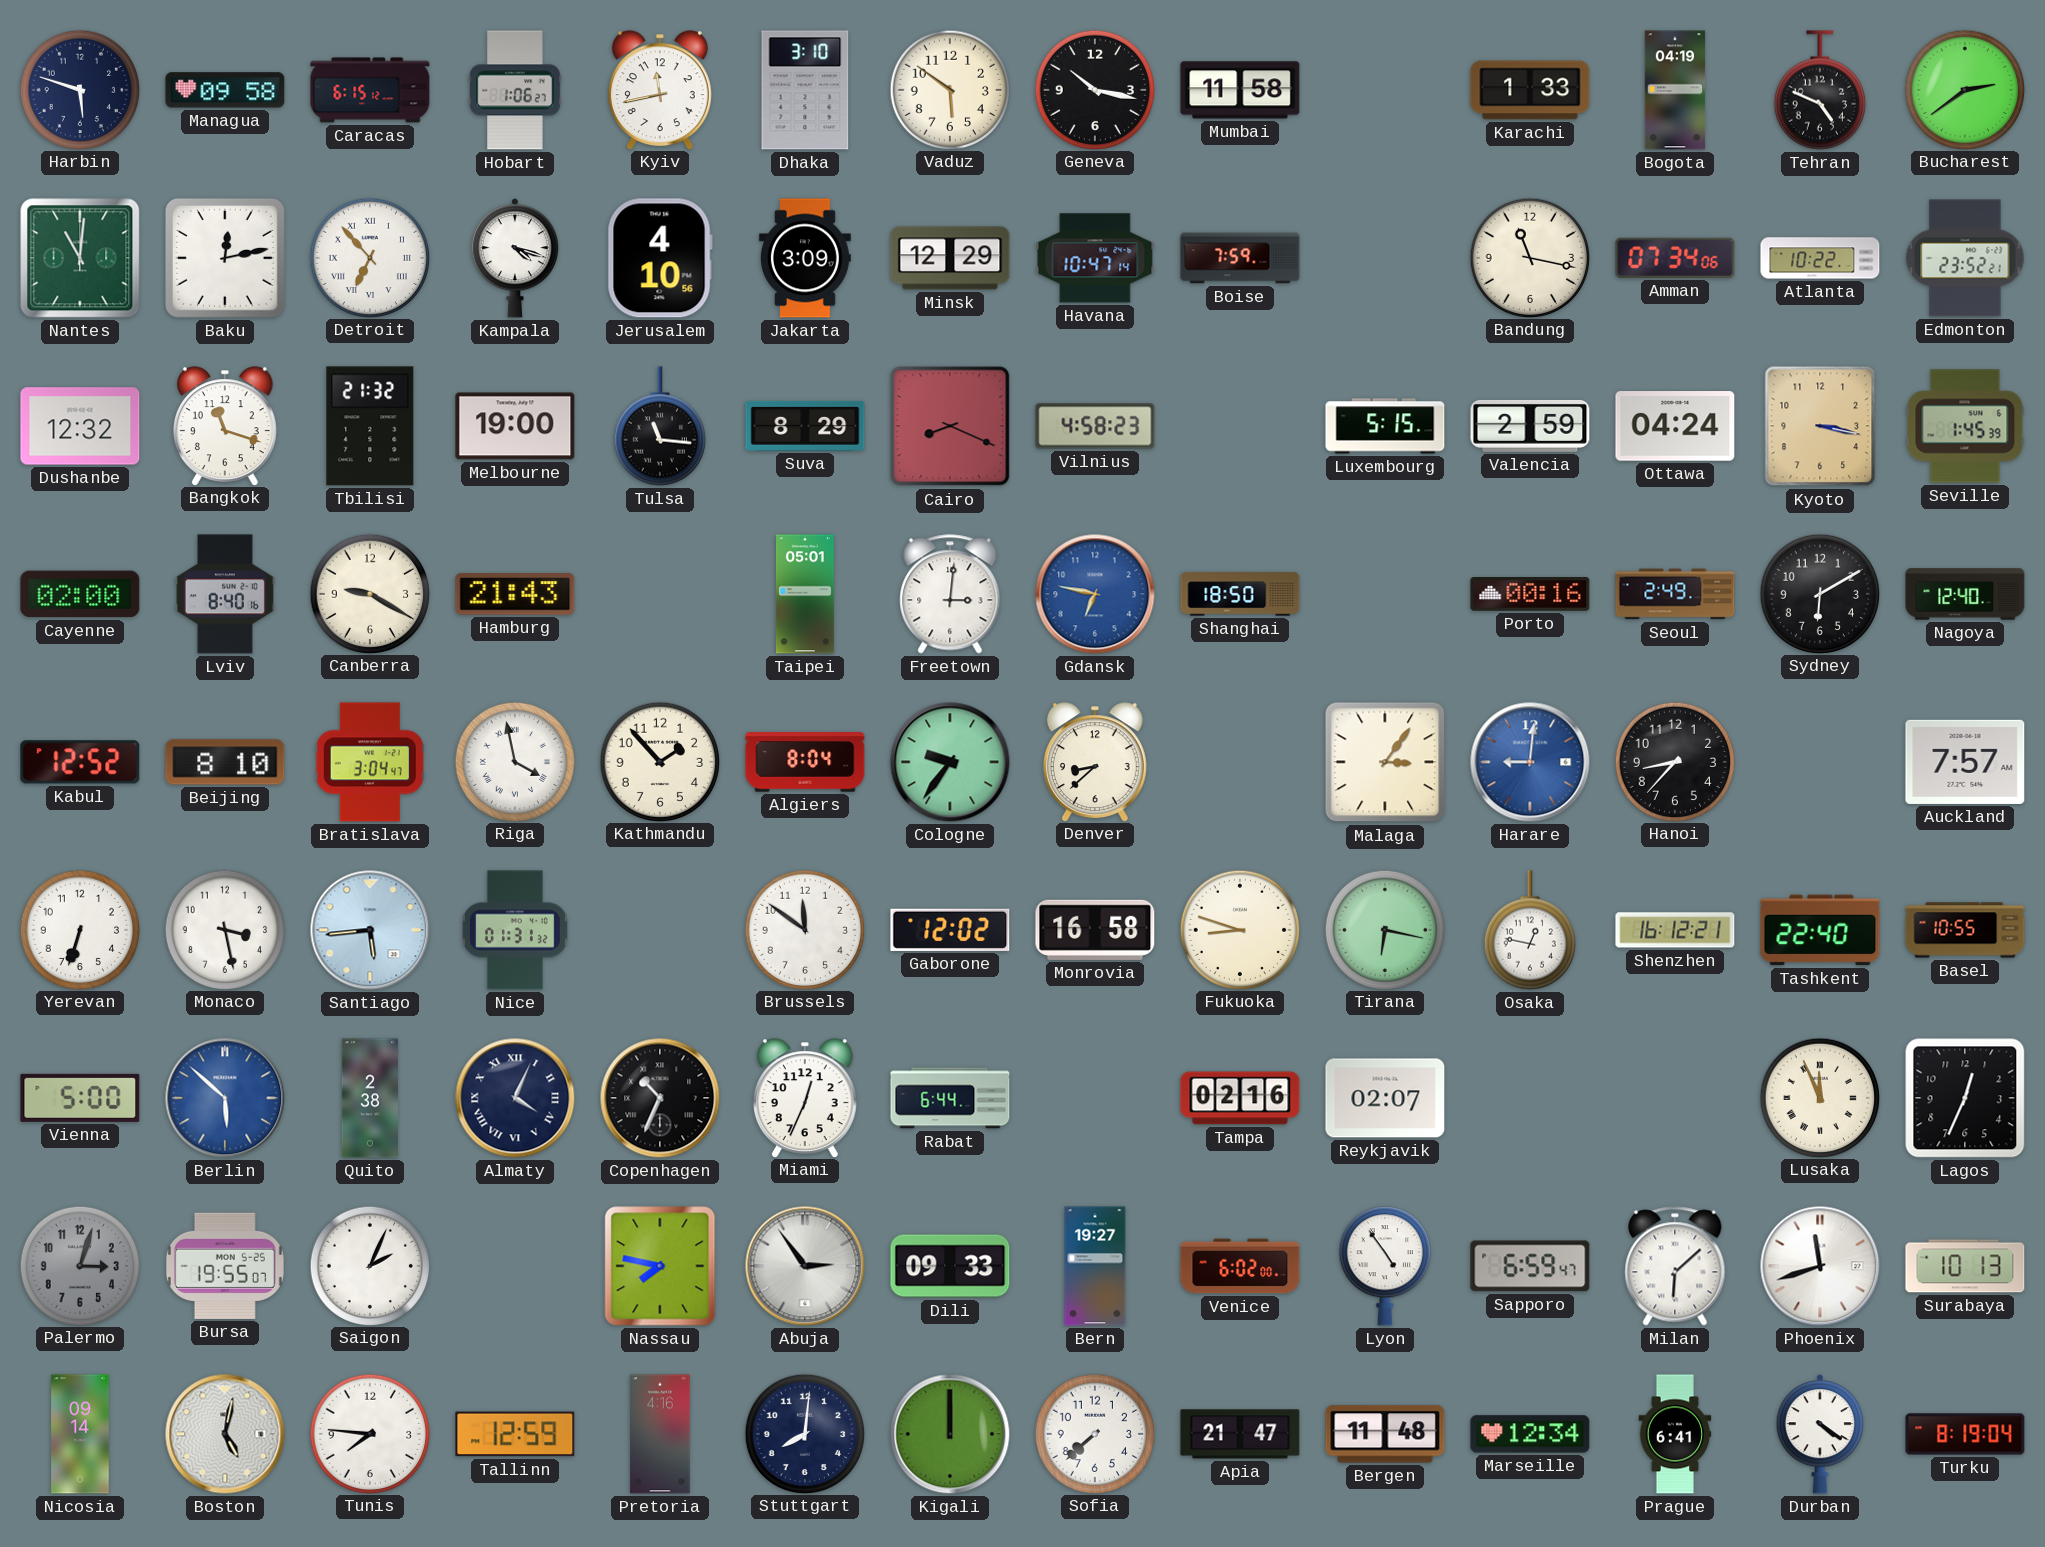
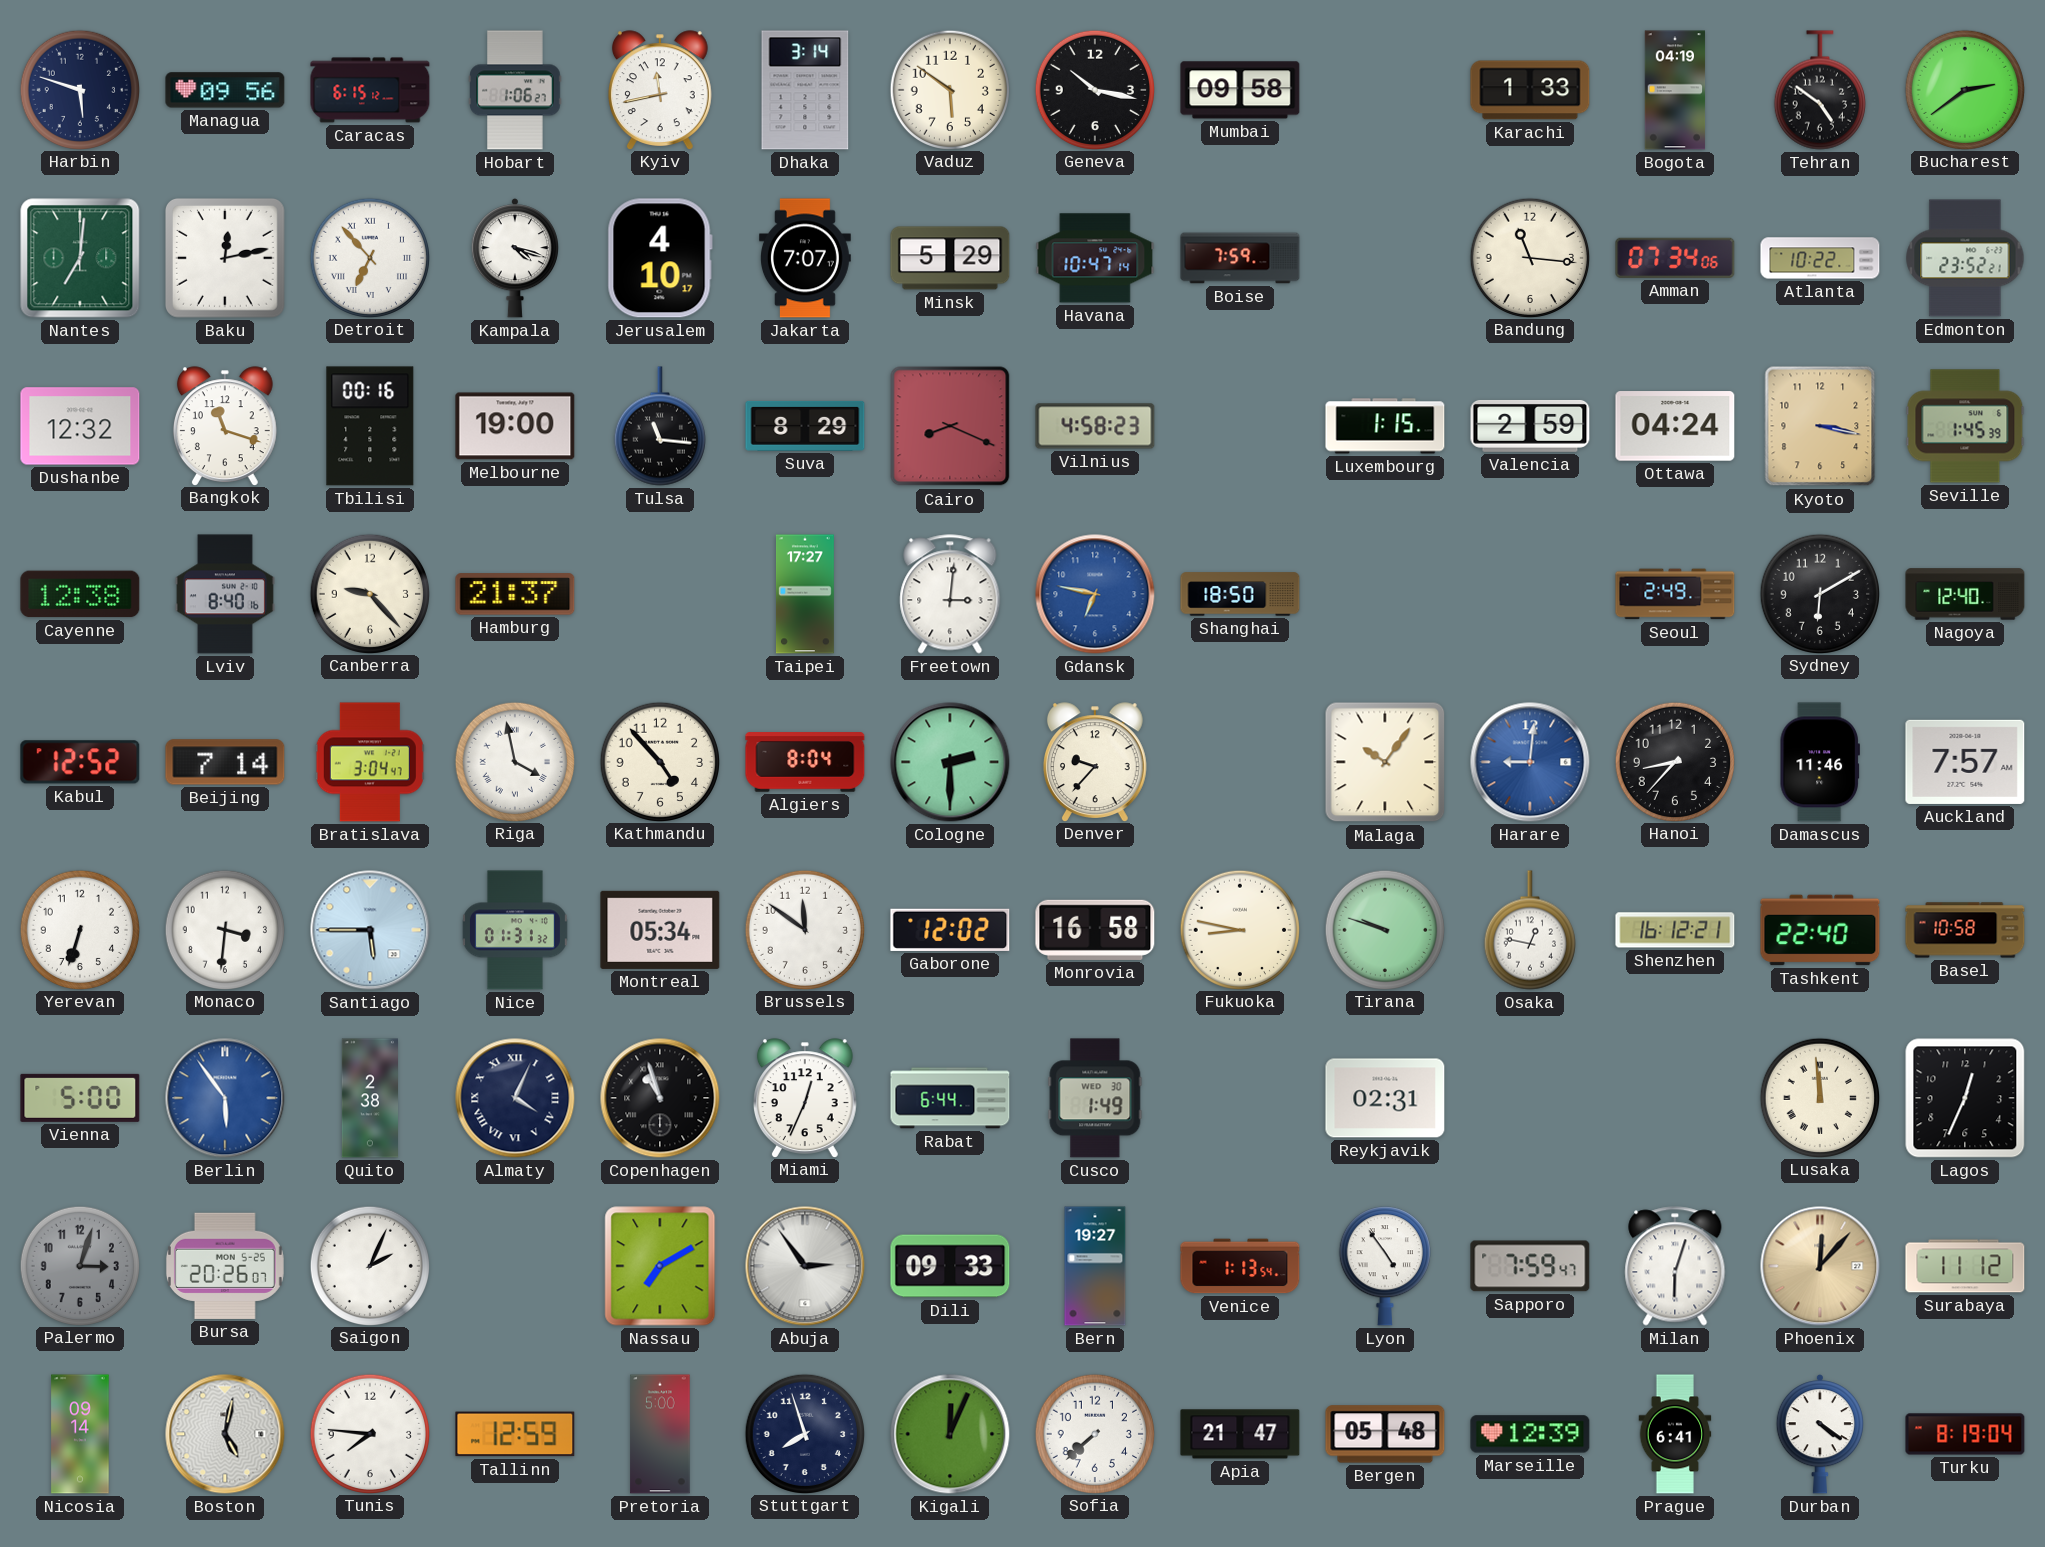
Managua: 09:58 -> 09:56
Dhaka: 3:10 -> 3:14
Mumbai: 11:58 -> 09:58
Tehran: 4:49 -> 4:51
Nantes: 11:01 -> 7:01
Jerusalem: 4:10:56 -> 4:10:17
Jakarta: 3:09 -> 7:07
Minsk: 12:29 -> 5:29
Bandung: 11:17 -> 11:16
Tbilisi: 21:32 -> 00:16
Luxembourg: 5:15 -> 1:15
Cayenne: 02:00 -> 12:38
Canberra: 9:20 -> 9:23
Hamburg: 21:43 -> 21:37
Taipei: 05:01 -> 17:27
Porto: 00:16 -> none
Beijing: 8:10 -> 7:14
Kathmandu: 1:53 -> 4:53
Cologne: 9:36 -> 2:30
Denver: 8:38 -> 9:37
Malaga: 3:06 -> 10:06
Damascus: none -> 11:46
Monaco: 3:28 -> 3:31
Santiago: 5:44 -> 5:45
Montreal: none -> 05:34
Fukuoka: 8:48 -> 8:47
Tirana: 6:17 -> 9:48
Basel: 10:55 -> 10:58
Berlin: 5:52 -> 5:54
Copenhagen: 10:34 -> 10:57
Cusco: none -> 1:49
Tampa: 02:16 -> none
Reykjavik: 02:07 -> 02:31
Lusaka: 11:56 -> 11:59
Bursa: 19:55 -> 20:26
Nassau: 7:47 -> 7:10
Venice: 6:02 -> 1:13
Sapporo: 6:59 -> 7:59
Milan: 6:08 -> 6:03
Phoenix: 11:42 -> 12:07
Phoenix dial: white -> champagne
Surabaya: 10:13 -> 11:12
Pretoria: 4:16 -> 5:00
Stuttgart: 8:01 -> 7:57
Kigali: 12:00 -> 12:04
Bergen: 11:48 -> 05:48
Marseille: 12:34 -> 12:39
